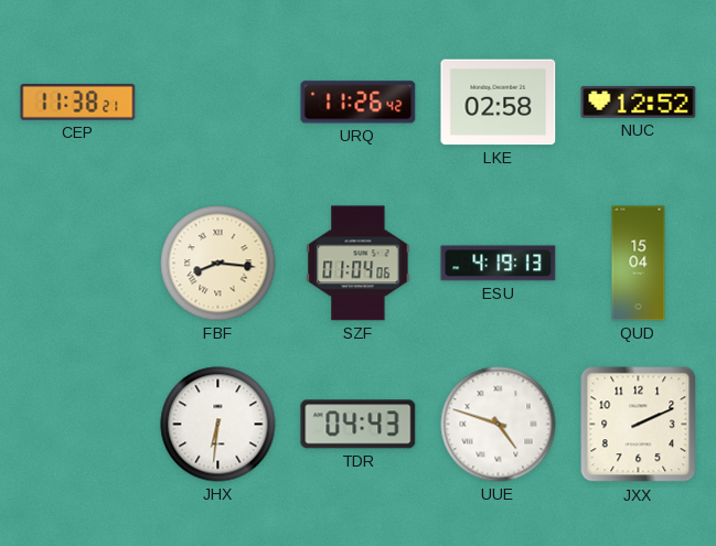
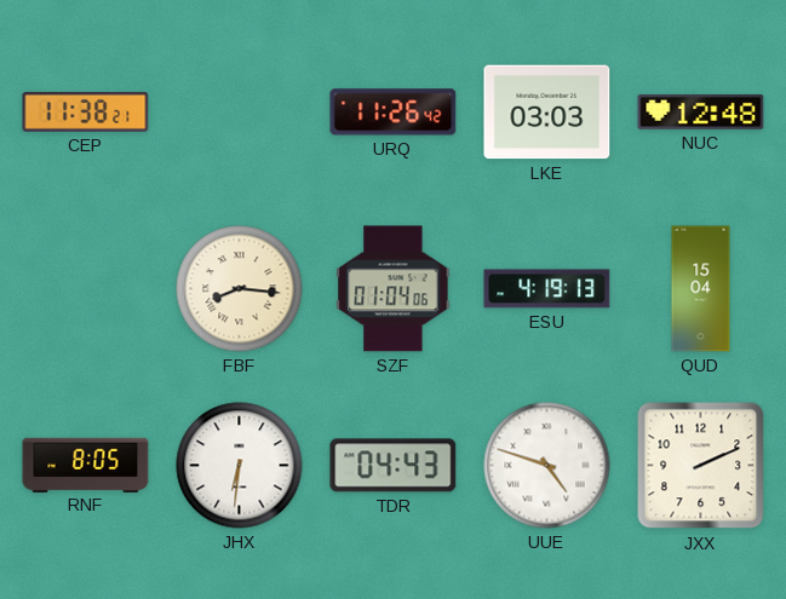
LKE: 02:58 -> 03:03
NUC: 12:52 -> 12:48
RNF: none -> 8:05
